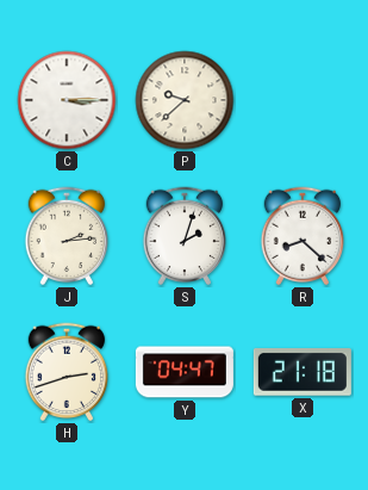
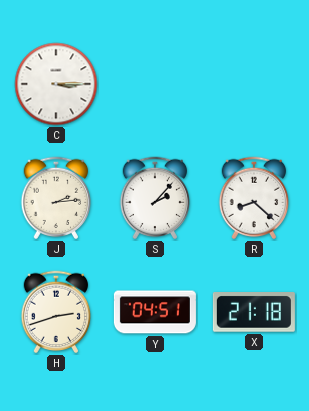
P: 9:38 -> none
S: 2:03 -> 2:07
Y: 04:47 -> 04:51
